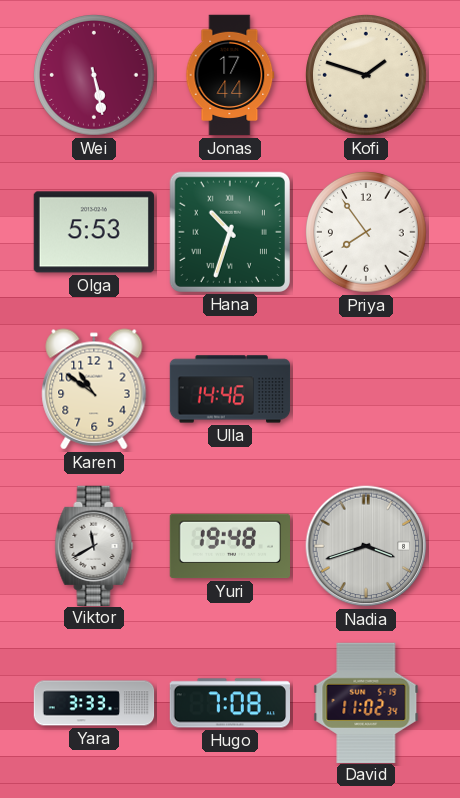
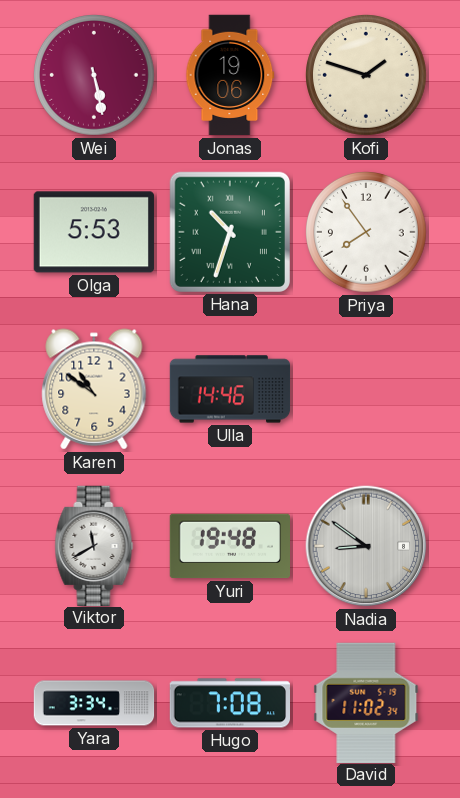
Jonas: 17:44 -> 19:06
Nadia: 3:42 -> 8:51
Yara: 3:33 -> 3:34
